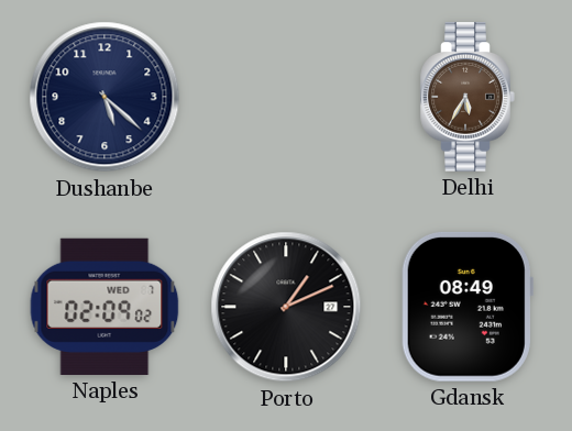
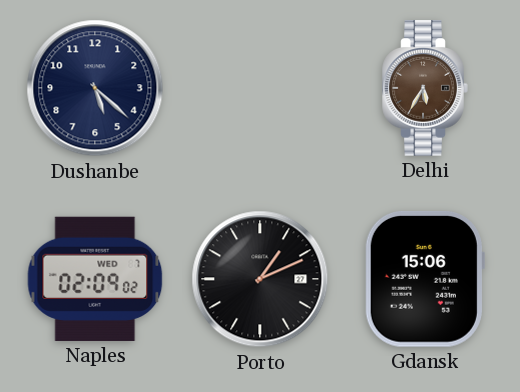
Gdansk: 08:49 -> 15:06
